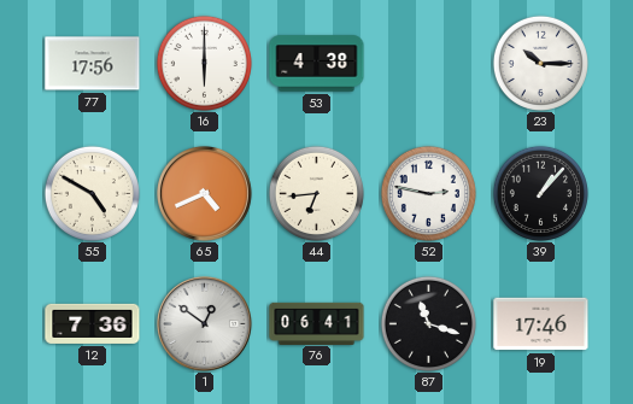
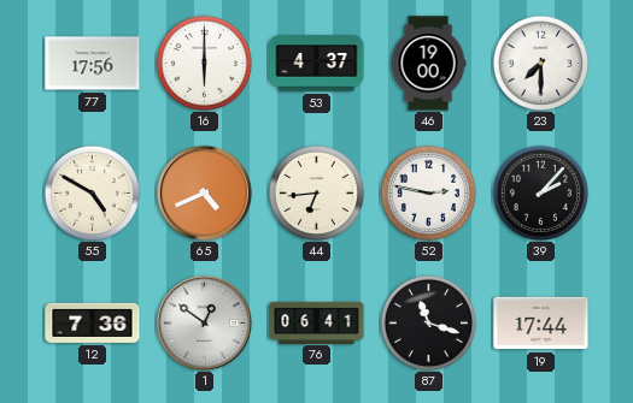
53: 4:38 -> 4:37
46: none -> 19:00
23: 10:15 -> 7:30
39: 1:07 -> 2:07
19: 17:46 -> 17:44
